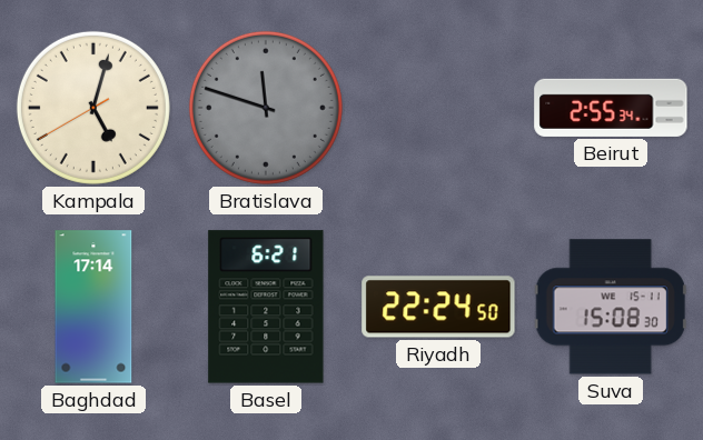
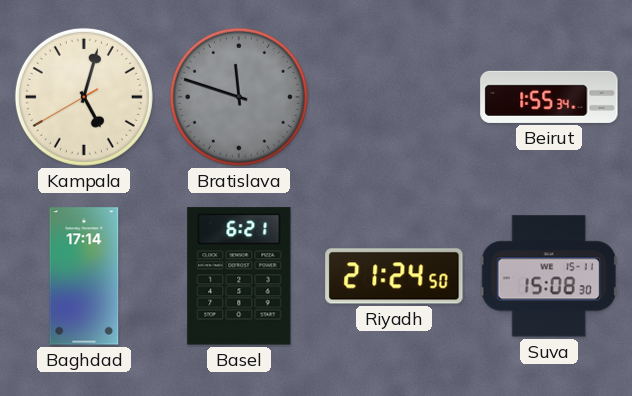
Beirut: 2:55 -> 1:55
Riyadh: 22:24 -> 21:24
